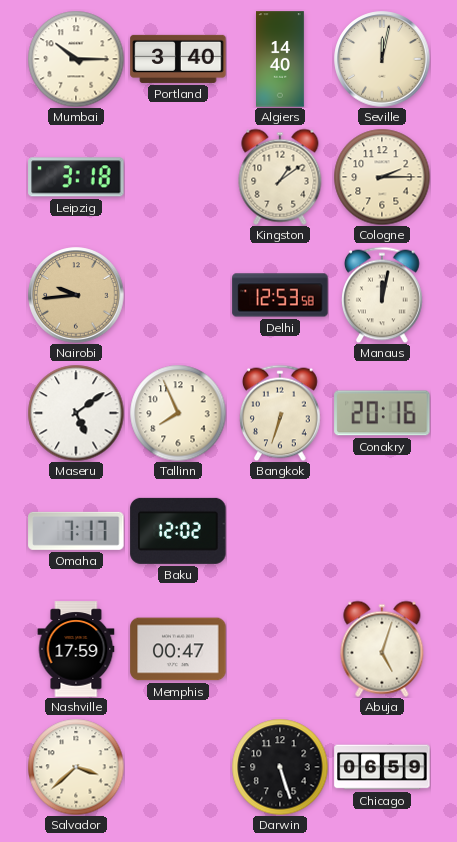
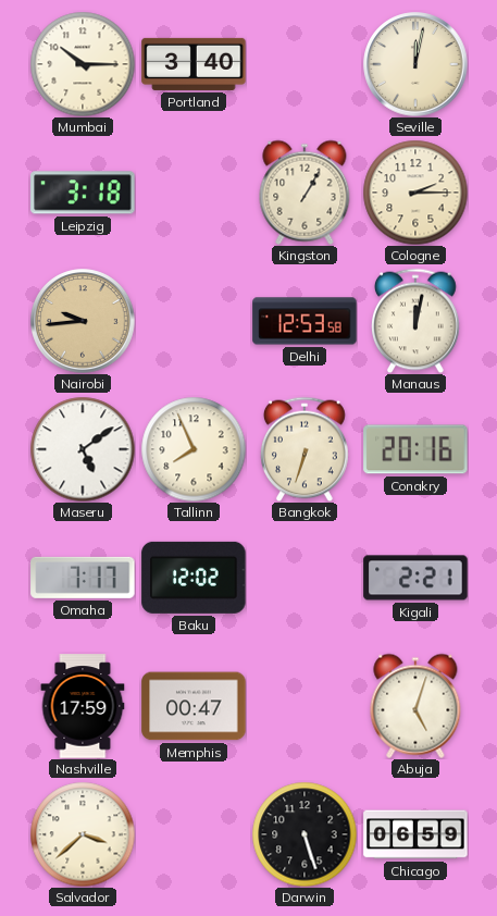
Algiers: 14:40 -> none
Kingston: 1:09 -> 1:05
Kigali: none -> 2:21
